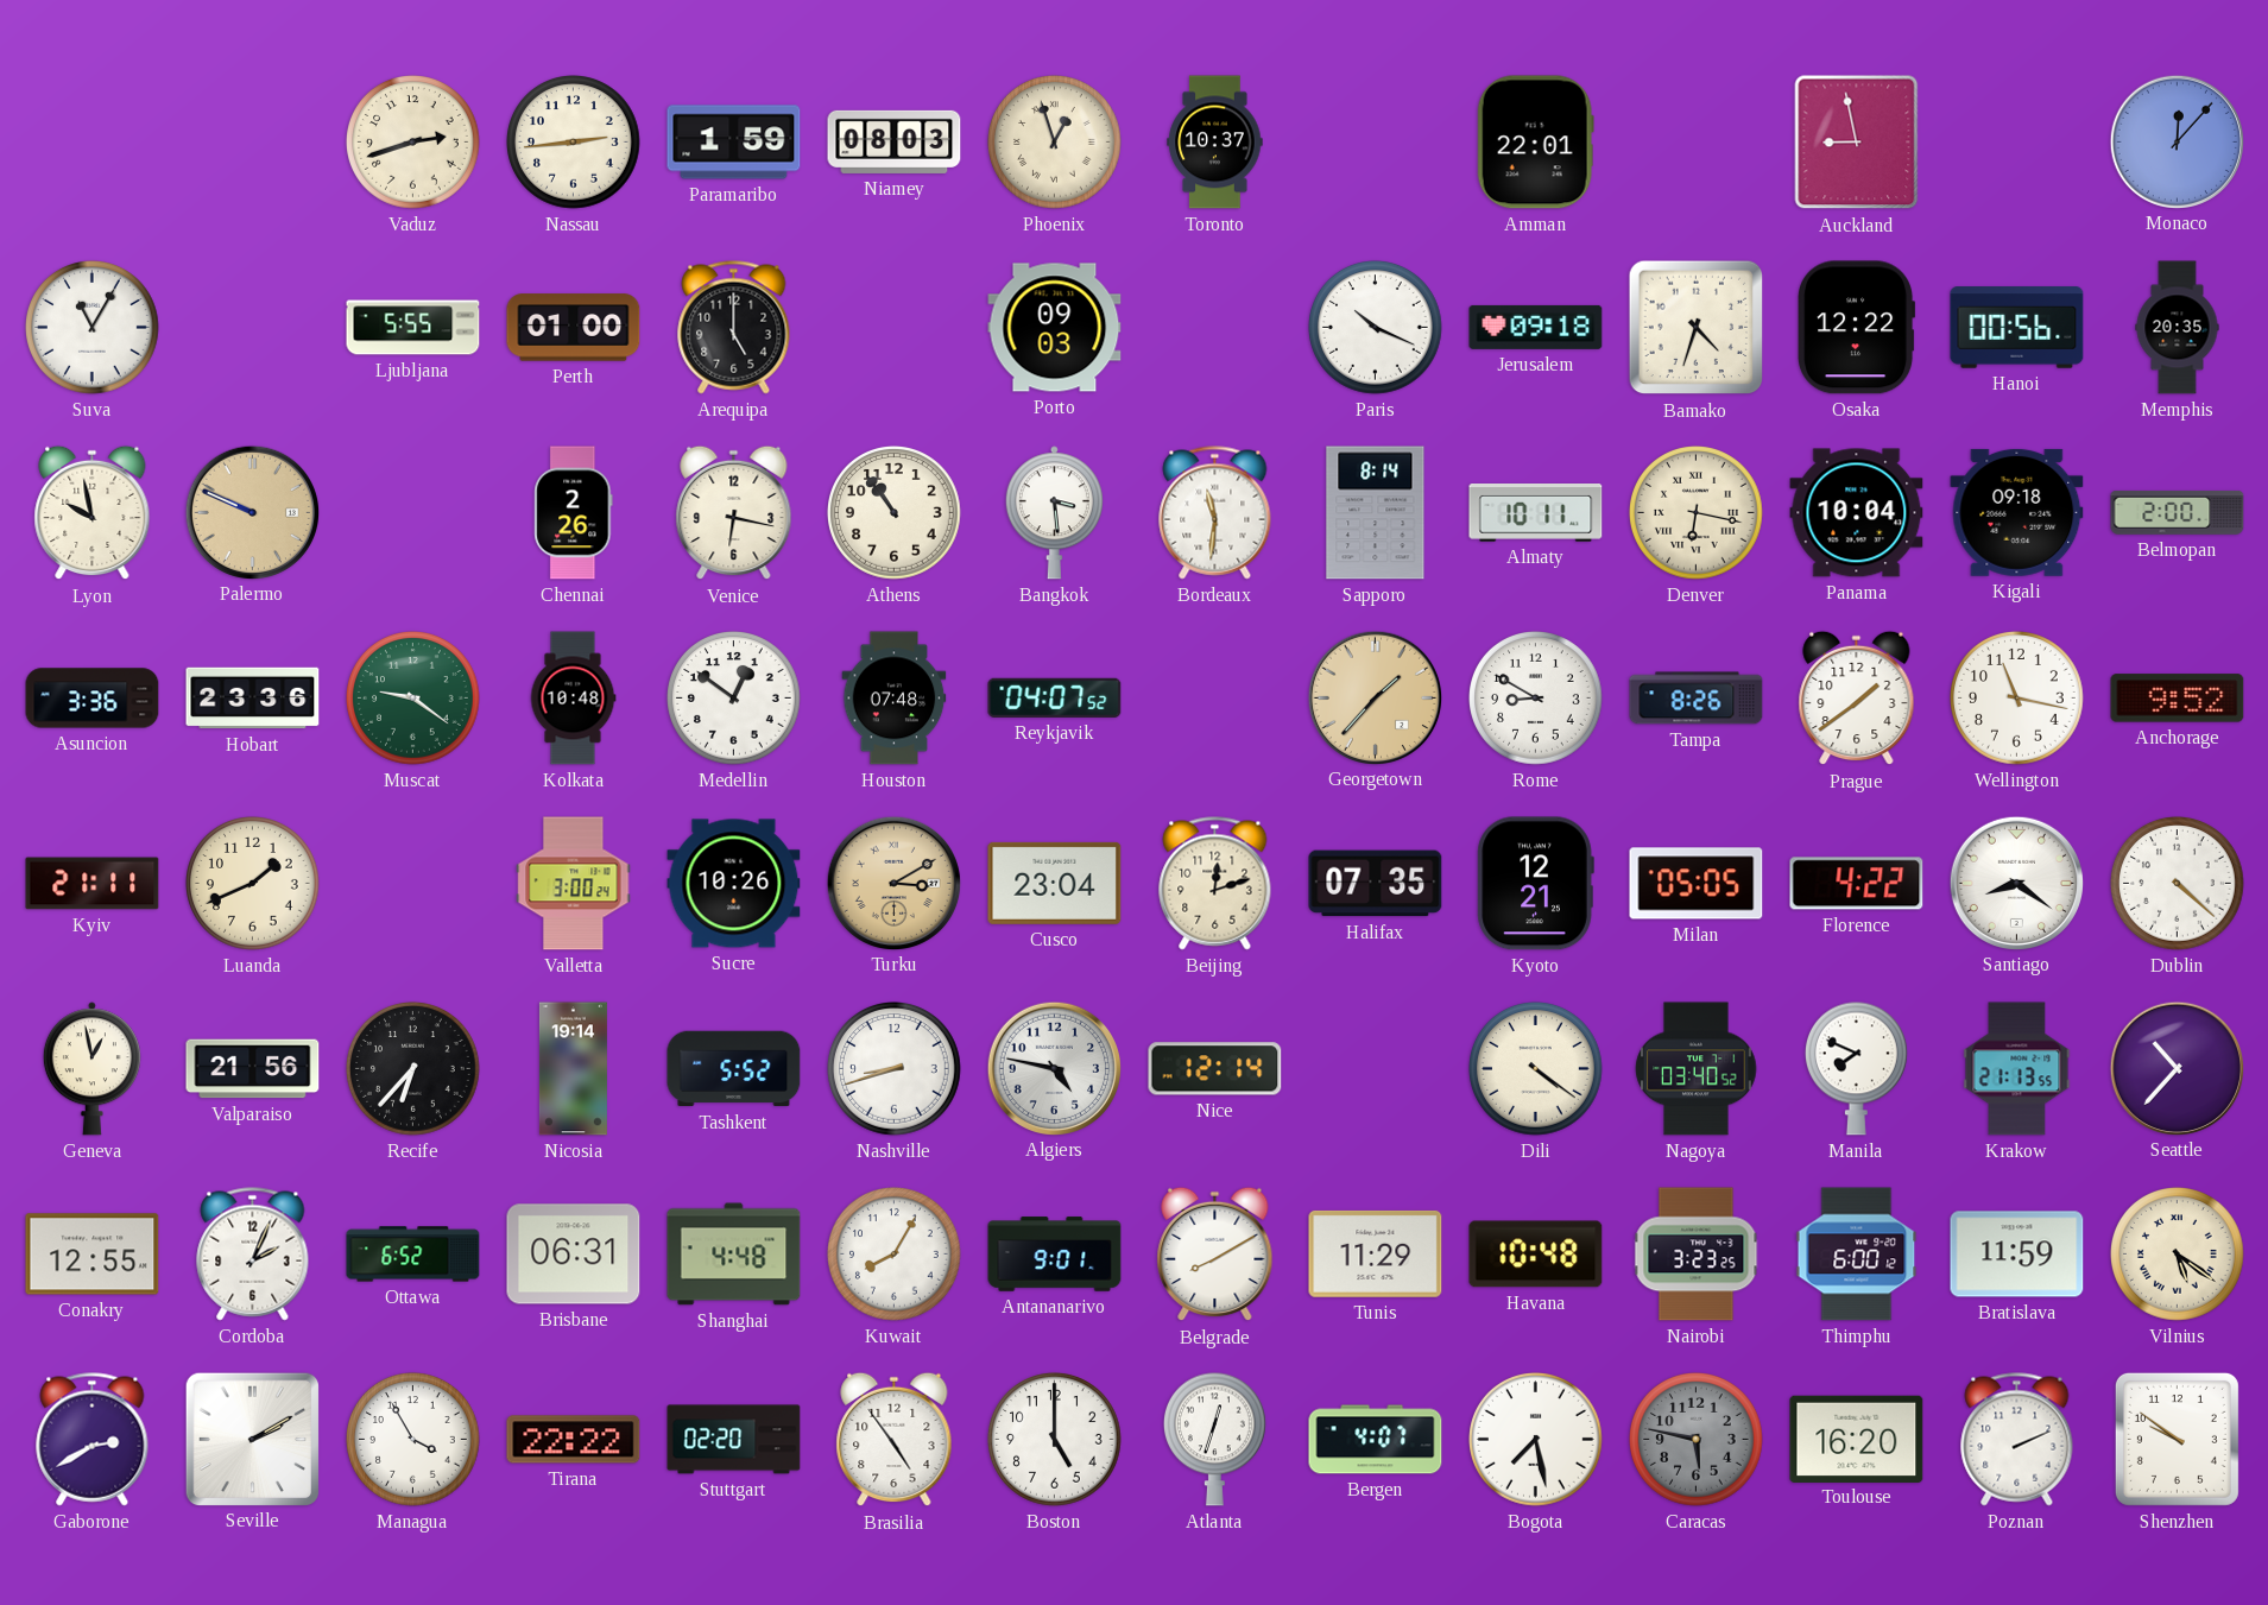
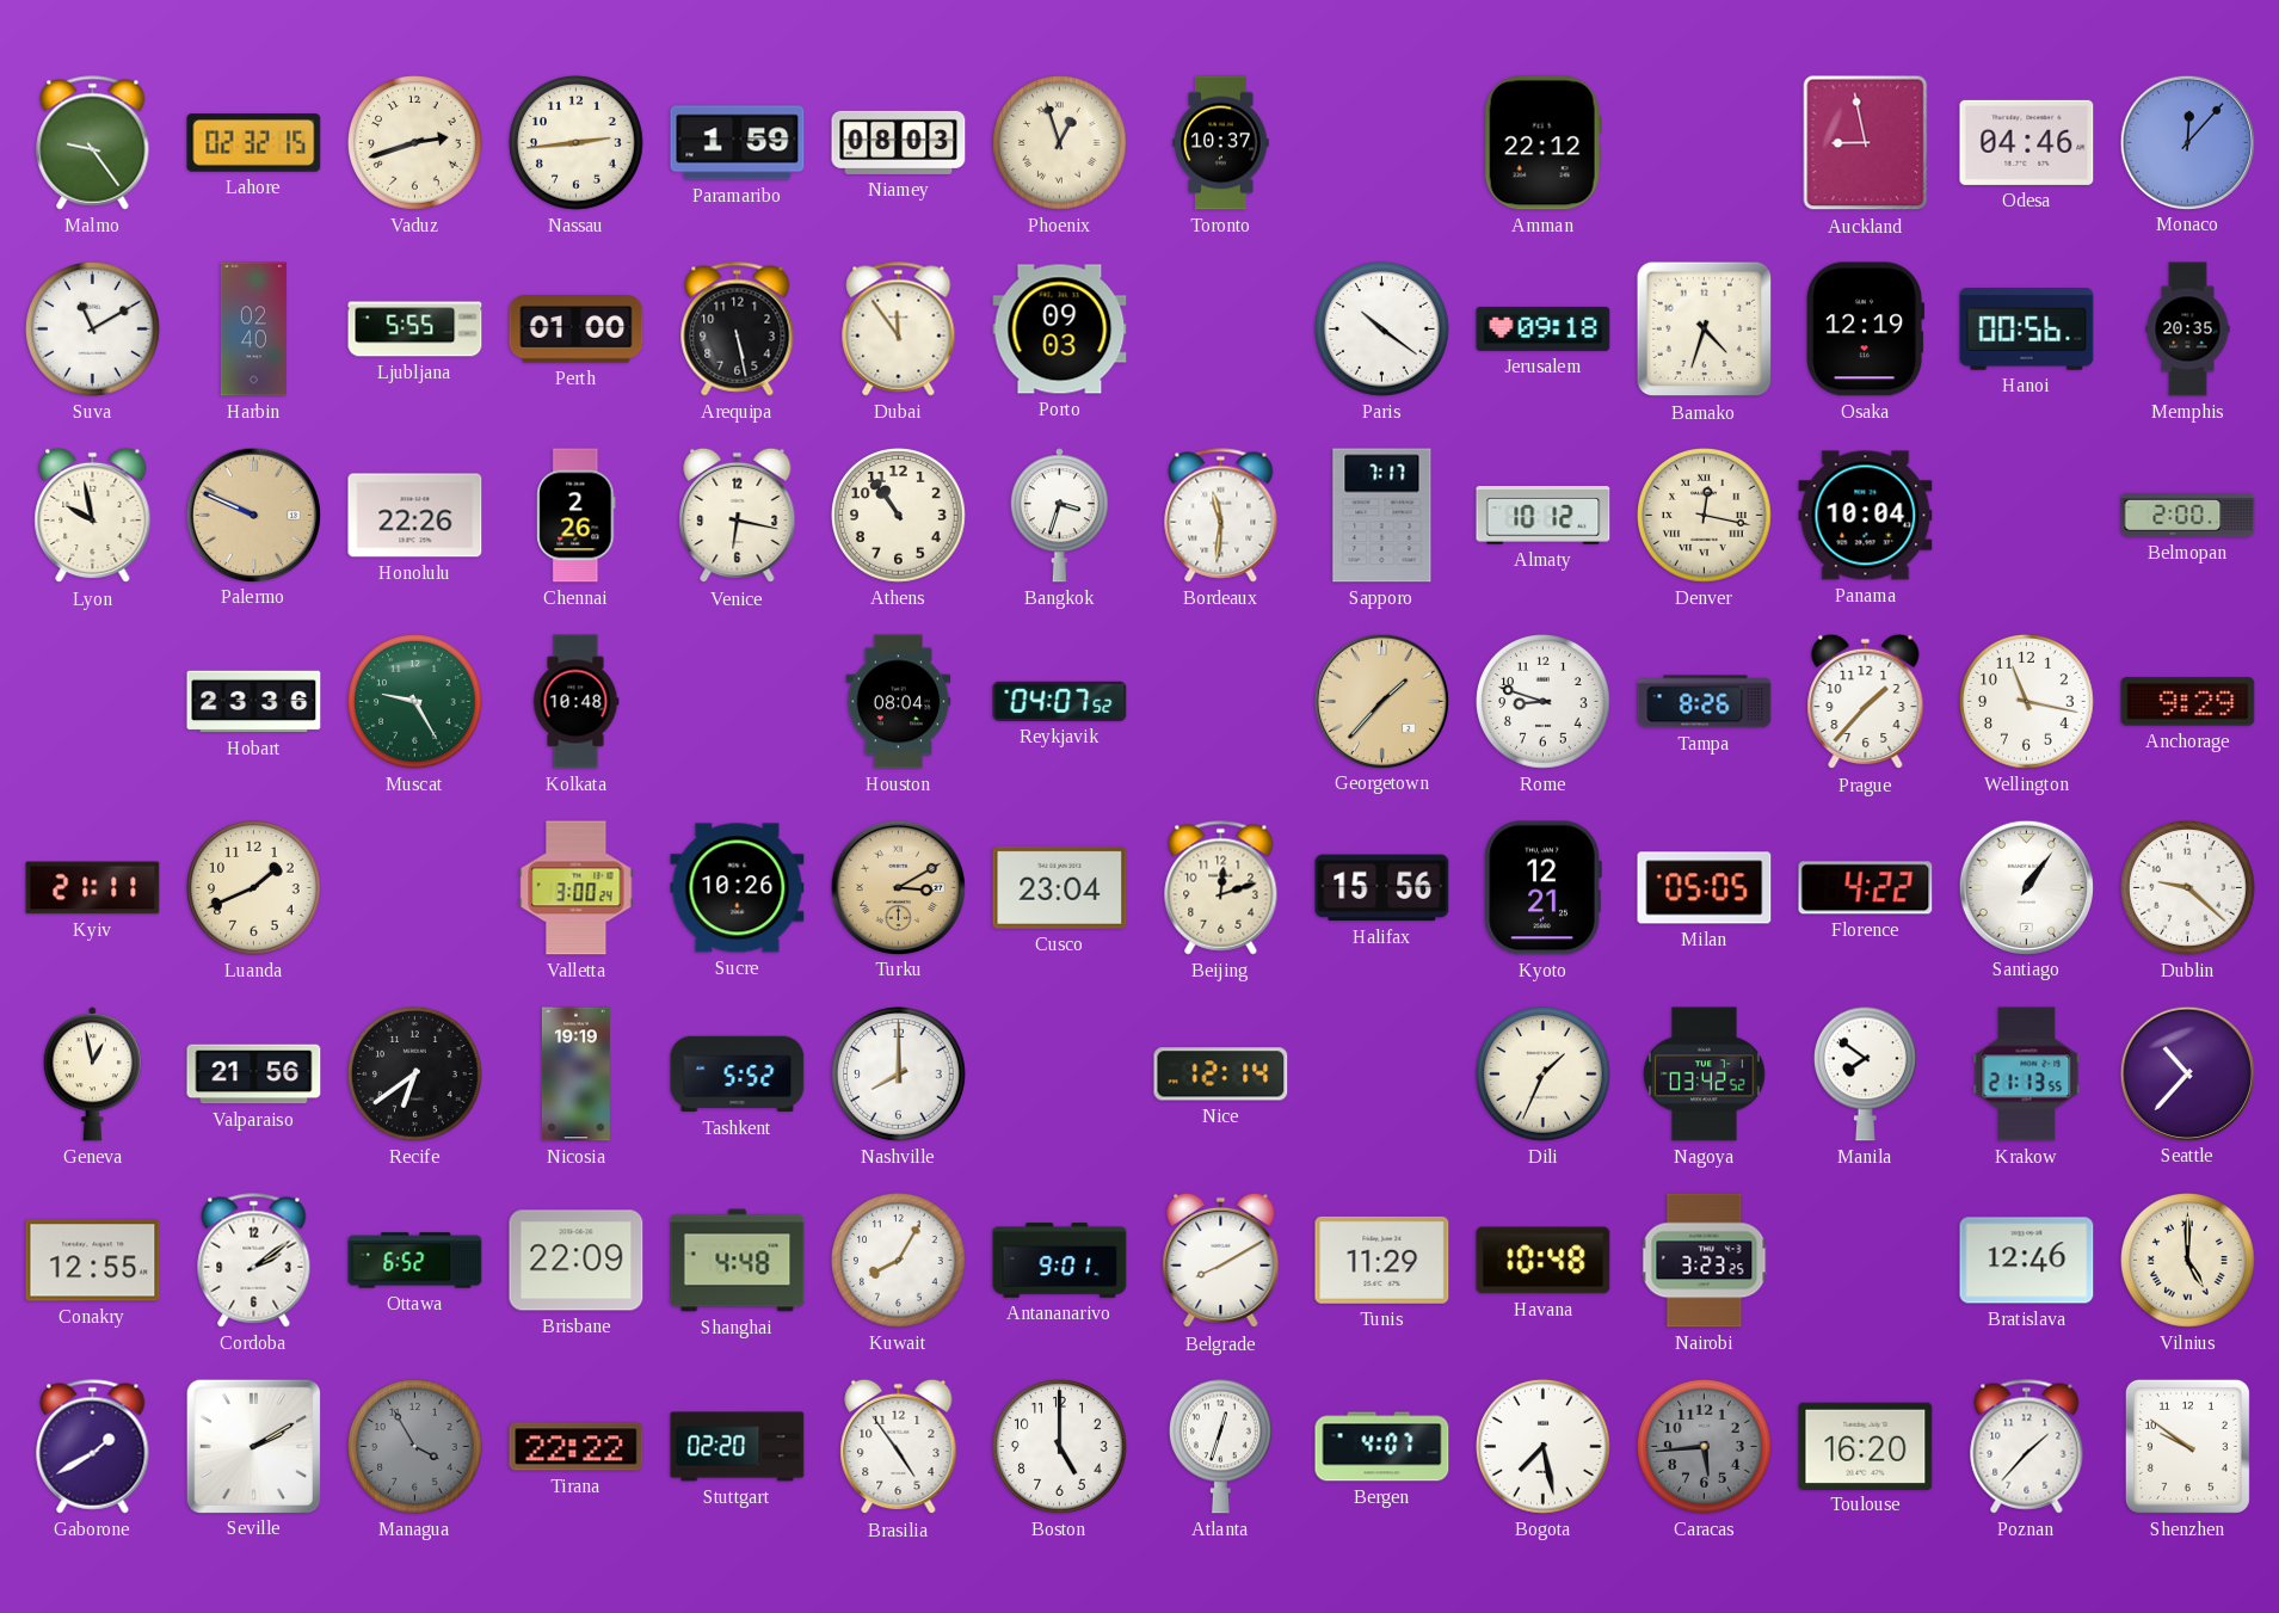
Malmo: none -> 9:24
Lahore: none -> 02:32
Amman: 22:01 -> 22:12
Odesa: none -> 04:46
Suva: 11:05 -> 11:10
Harbin: none -> 02:40
Arequipa: 5:00 -> 5:28
Dubai: none -> 11:54
Paris: 10:19 -> 10:21
Osaka: 12:22 -> 12:19
Honolulu: none -> 22:26
Bangkok: 3:29 -> 3:33
Sapporo: 8:14 -> 7:17
Almaty: 10:11 -> 10:12
Denver: 6:17 -> 12:17
Kigali: 09:18 -> none
Asuncion: 3:36 -> none
Muscat: 9:21 -> 9:25
Medellin: 12:51 -> none
Houston: 07:48 -> 08:04
Rome: 8:50 -> 8:48
Prague: 1:39 -> 1:37
Anchorage: 9:52 -> 9:29
Halifax: 07:35 -> 15:56
Santiago: 8:21 -> 1:06
Dublin: 4:22 -> 9:22
Recife: 6:37 -> 6:39
Nicosia: 19:14 -> 19:19
Nashville: 8:42 -> 8:00
Algiers: 4:47 -> none
Dili: 4:21 -> 1:34
Nagoya: 03:40 -> 03:42
Manila: 7:49 -> 7:51
Cordoba: 2:04 -> 2:09
Brisbane: 06:31 -> 22:09
Thimphu: 6:00 -> none
Bratislava: 11:59 -> 12:46
Vilnius: 5:21 -> 5:00
Gaborone: 2:40 -> 1:40
Managua dial: white -> grey
Caracas: 5:47 -> 5:44
Poznan: 2:11 -> 1:37
